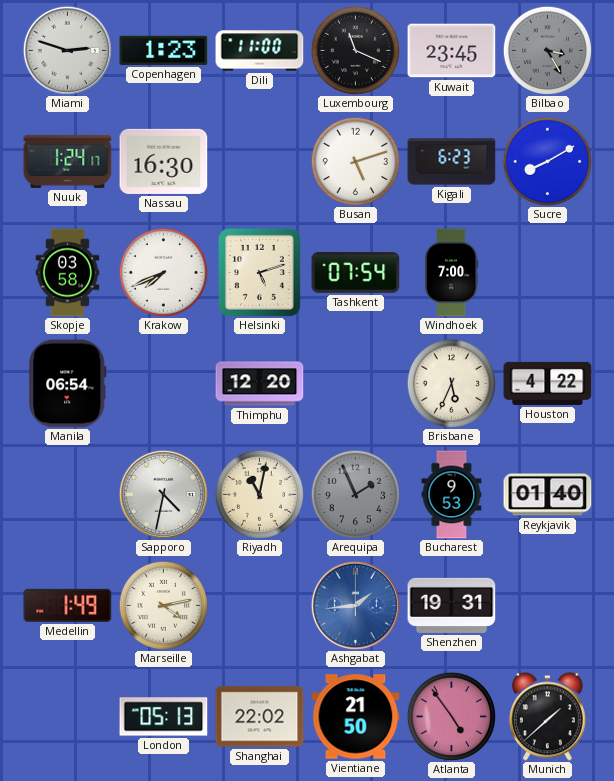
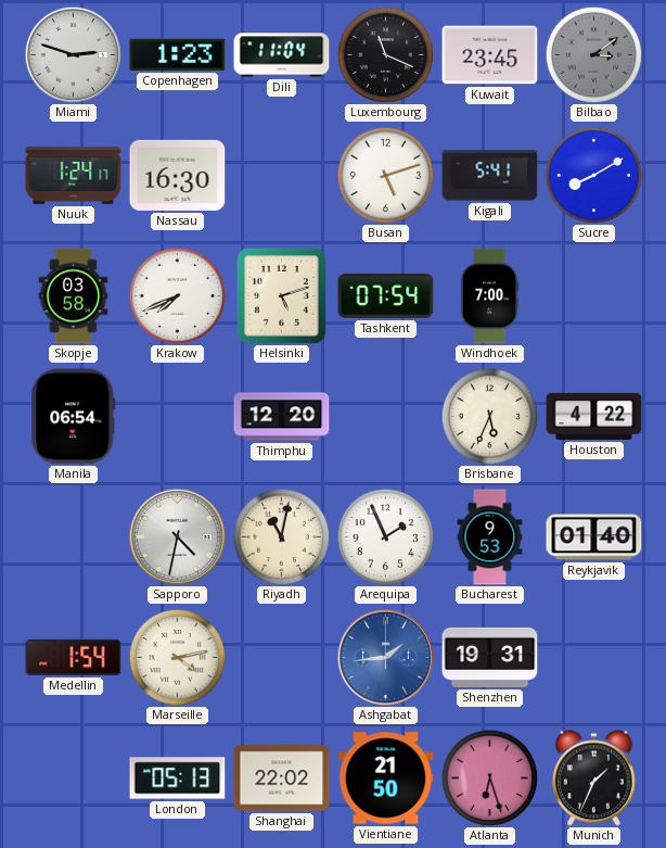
Dili: 11:00 -> 11:04
Bilbao: 3:25 -> 3:09
Kigali: 6:23 -> 5:41
Arequipa dial: grey -> white
Medellin: 1:49 -> 1:54
Atlanta: 4:54 -> 6:27
Munich: 1:38 -> 1:34
